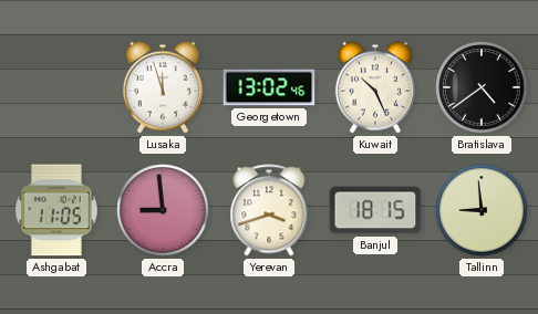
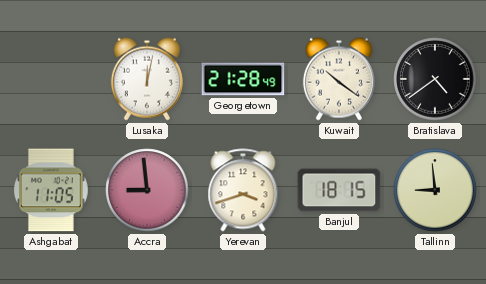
Lusaka: 11:57 -> 12:02
Georgetown: 13:02 -> 21:28
Kuwait: 10:26 -> 10:21
